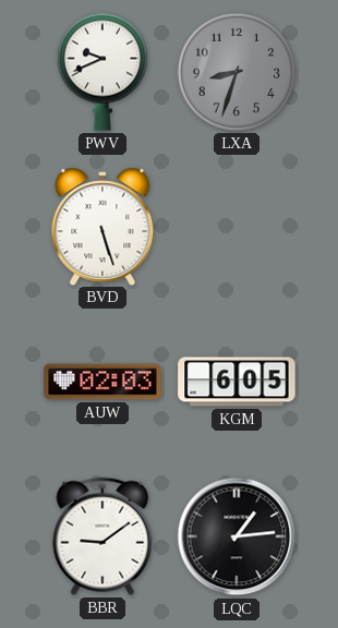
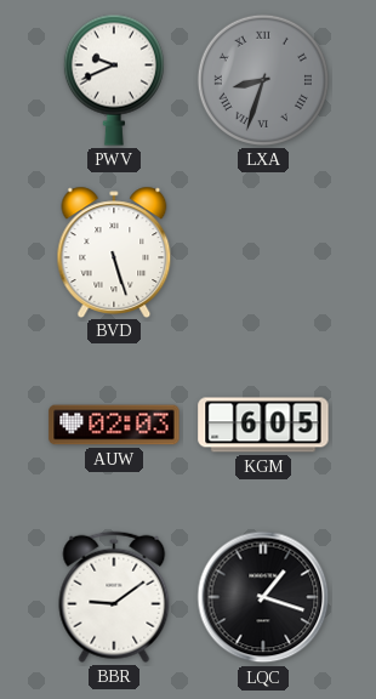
LXA numerals: Arabic -> Roman
LQC: 1:14 -> 1:18
